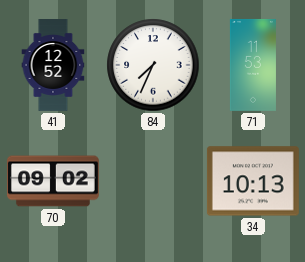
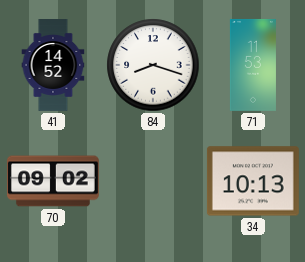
41: 12:52 -> 14:52
84: 7:34 -> 8:18
